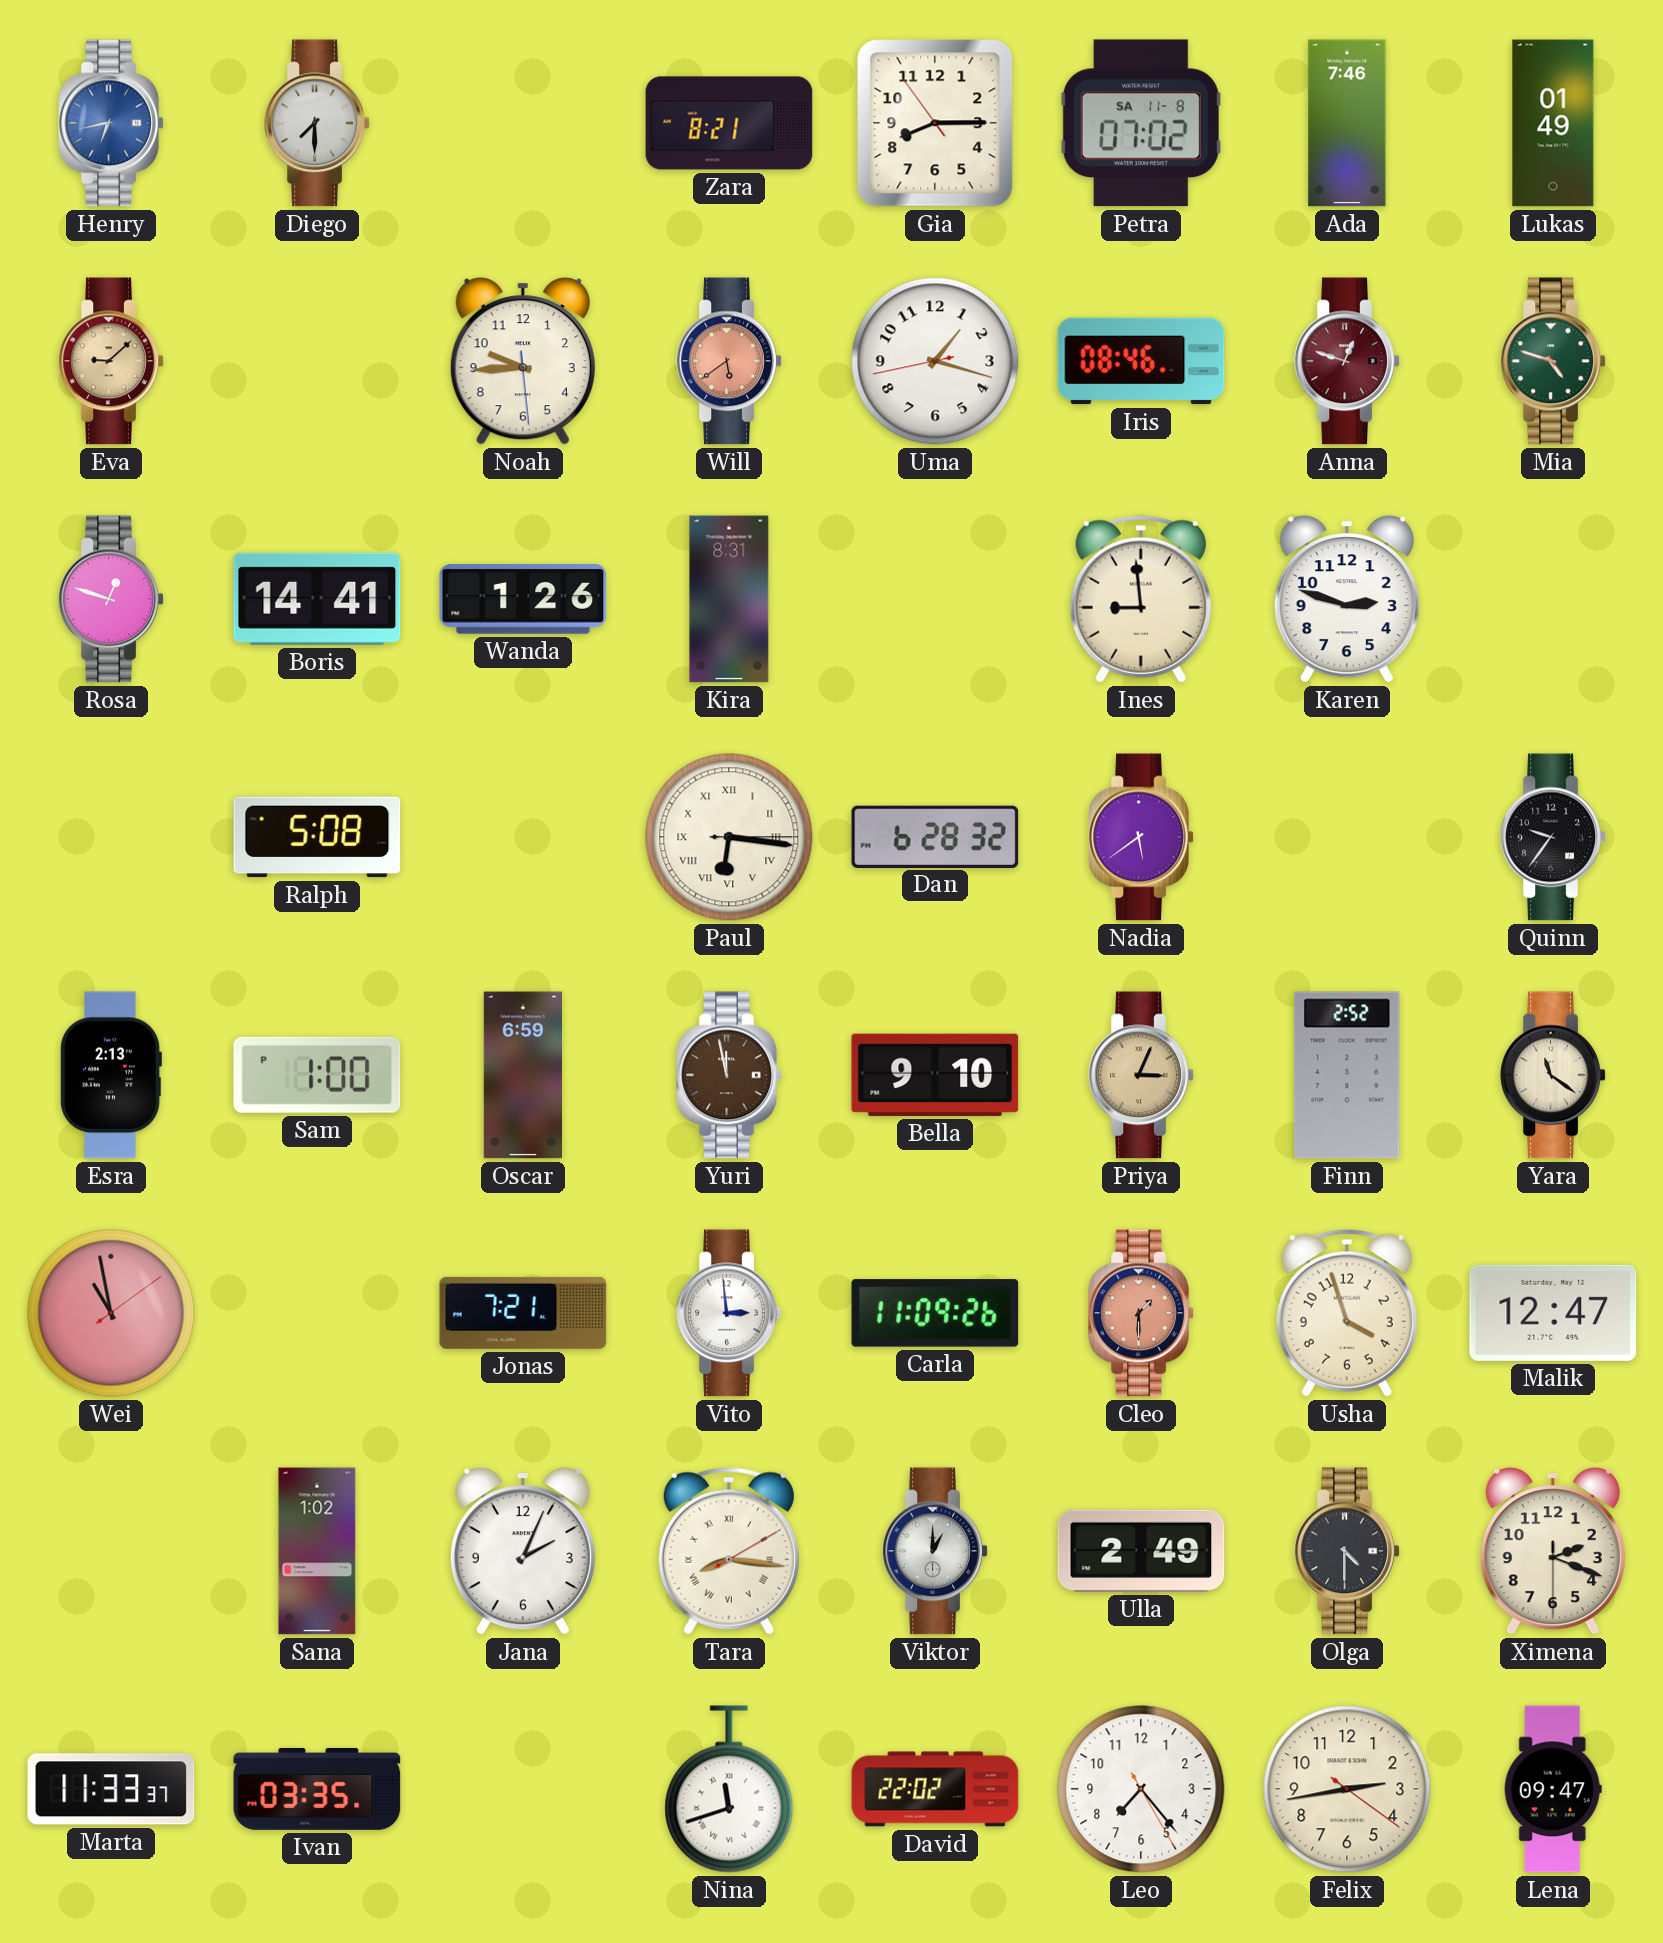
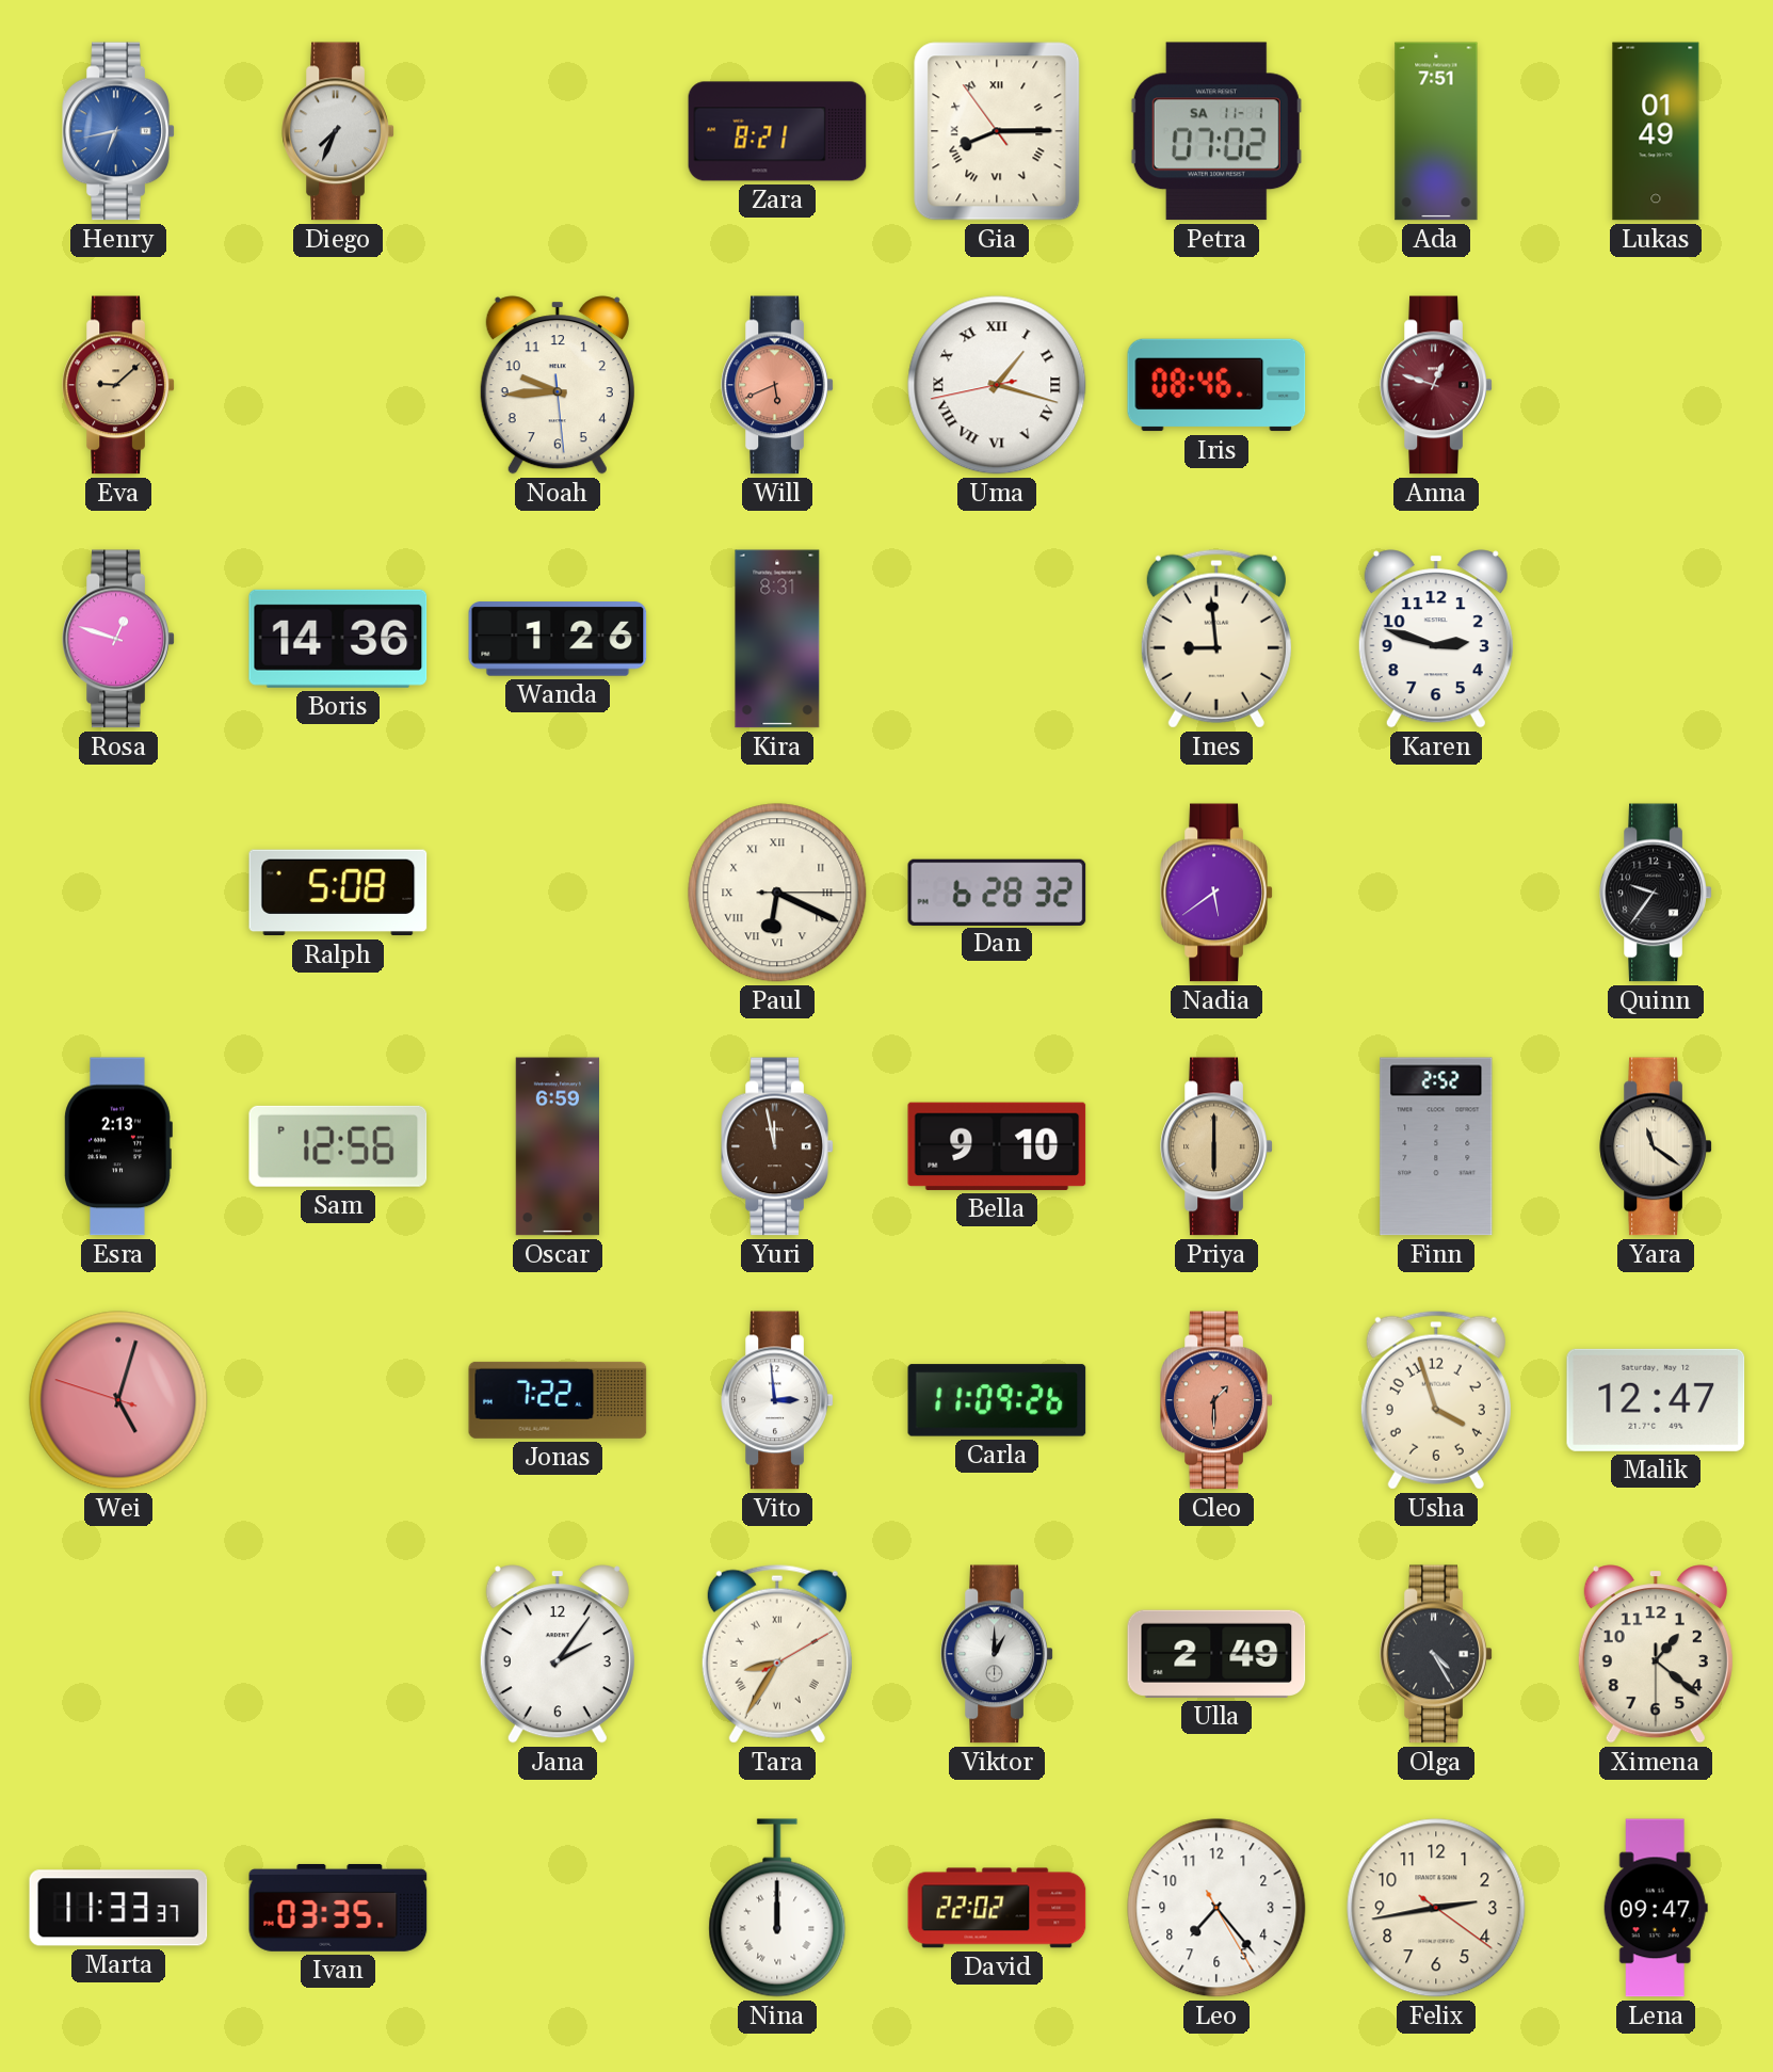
Diego: 7:30 -> 7:34
Gia numerals: Arabic -> Roman
Petra date: SA 11-8 -> SA 11-1
Ada: 7:46 -> 7:51
Will: 5:39 -> 5:41
Uma numerals: Arabic -> Roman
Mia: 4:48 -> none
Boris: 14:41 -> 14:36
Paul: 6:16 -> 6:19
Sam: 1:00 -> 12:56
Priya: 3:04 -> 6:00
Wei: 10:58 -> 5:02
Jonas: 7:21 -> 7:22
Sana: 1:02 -> none
Jana: 2:04 -> 2:06
Tara: 8:16 -> 8:35
Olga: 4:30 -> 4:25
Ximena: 2:18 -> 1:21
Nina: 11:42 -> 12:00
